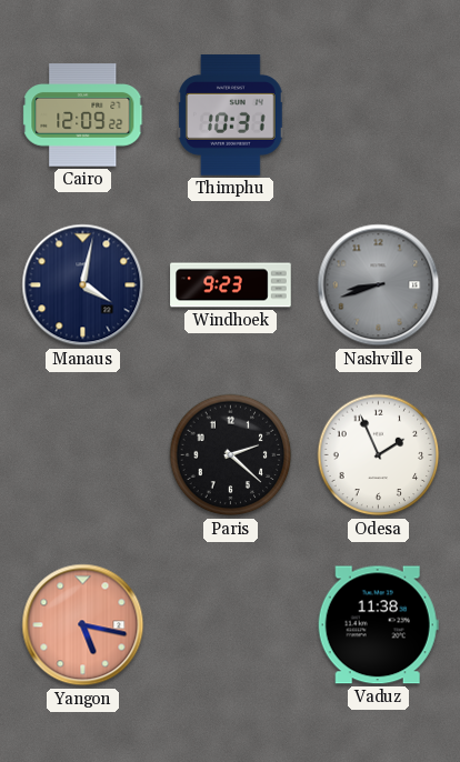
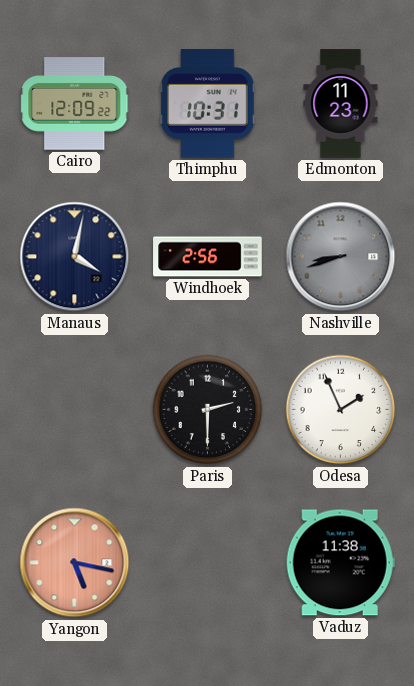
Edmonton: none -> 11:23
Windhoek: 9:23 -> 2:56
Paris: 2:22 -> 2:30
